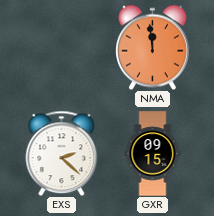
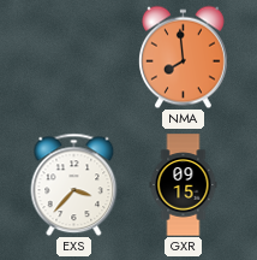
NMA: 11:59 -> 7:59
EXS: 2:22 -> 3:37
